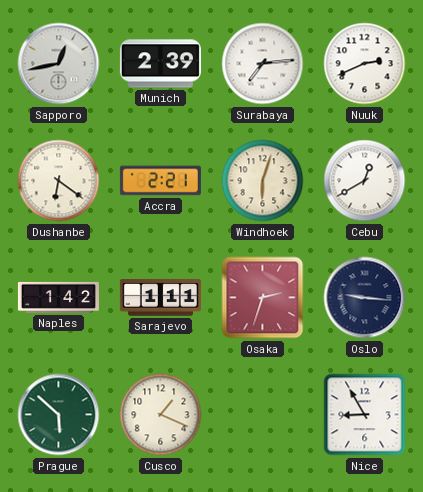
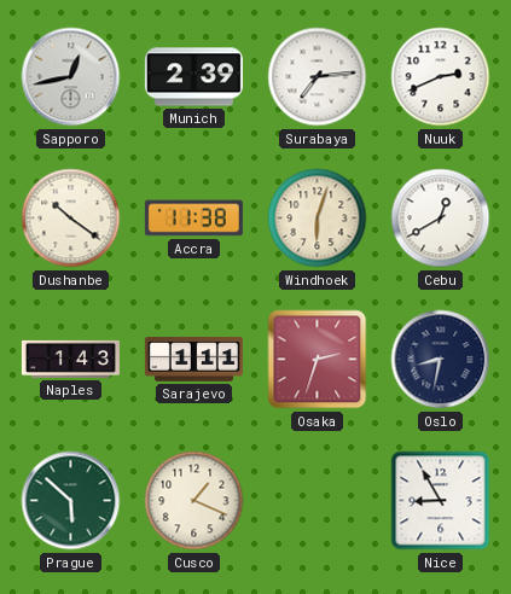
Dushanbe: 6:21 -> 10:21
Accra: 2:21 -> 11:38
Naples: 1:42 -> 1:43
Oslo: 9:16 -> 8:32
